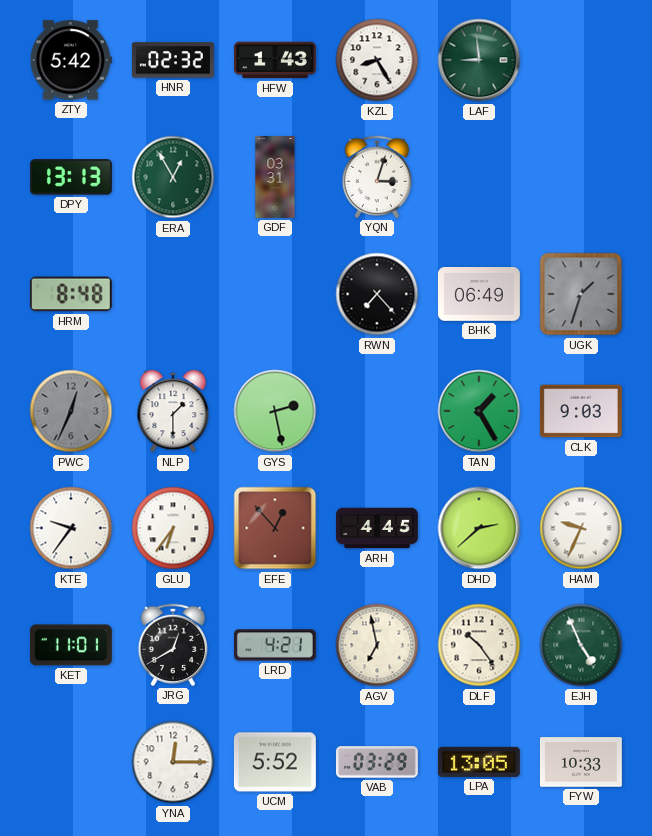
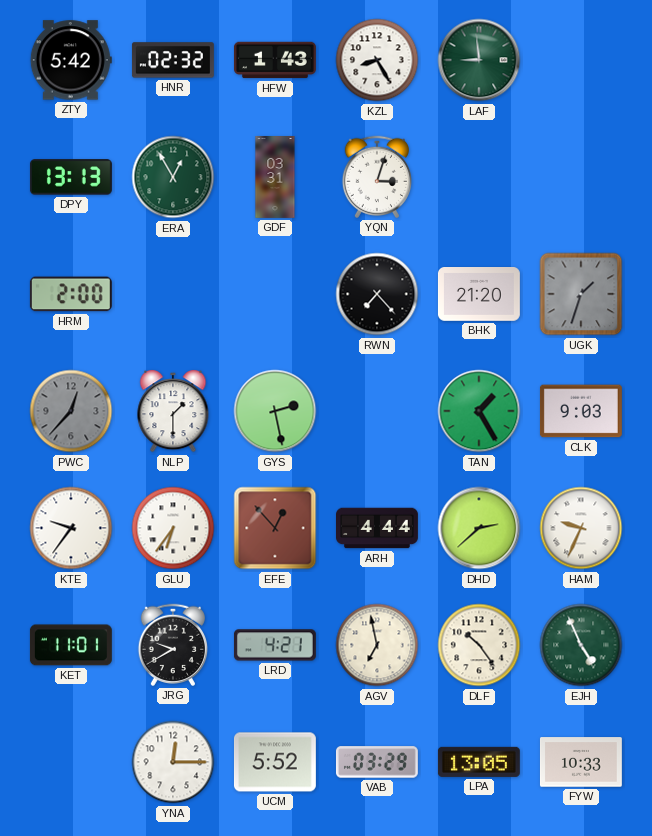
HRM: 8:48 -> 2:00
BHK: 06:49 -> 21:20
PWC: 12:34 -> 12:37
ARH: 4:45 -> 4:44
JRG: 12:40 -> 9:40
